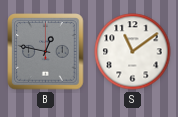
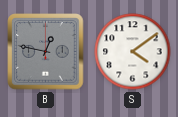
S: 11:09 -> 4:09
